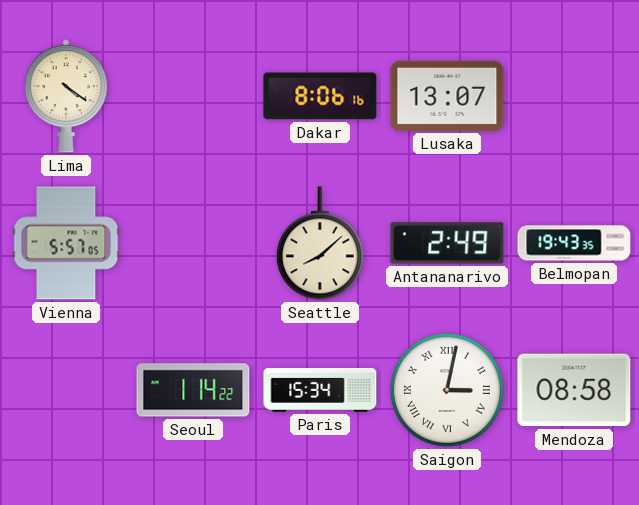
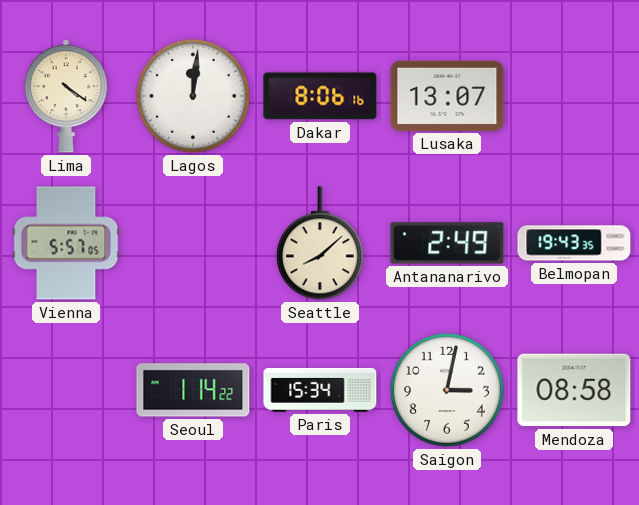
Lagos: none -> 12:01
Saigon numerals: Roman -> Arabic
